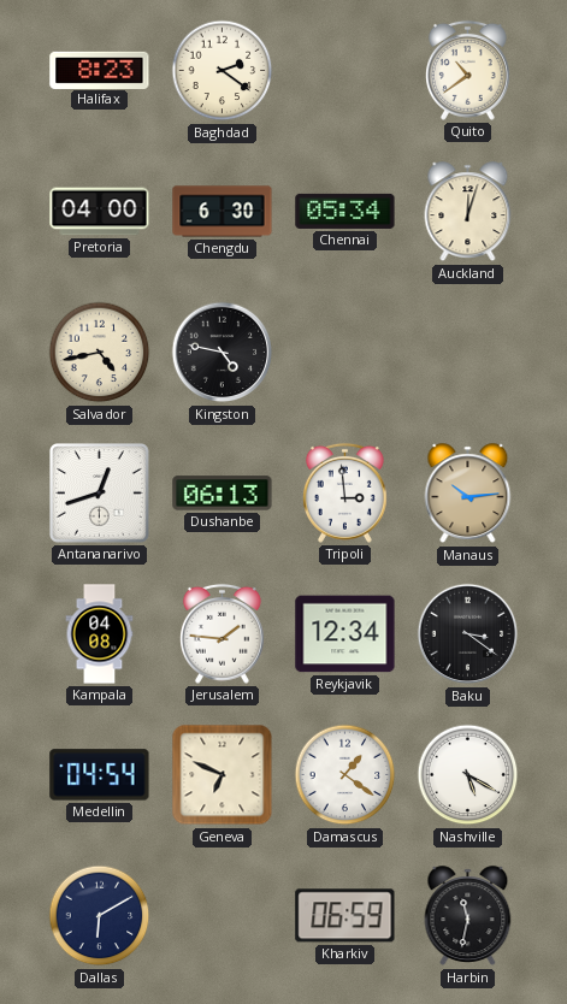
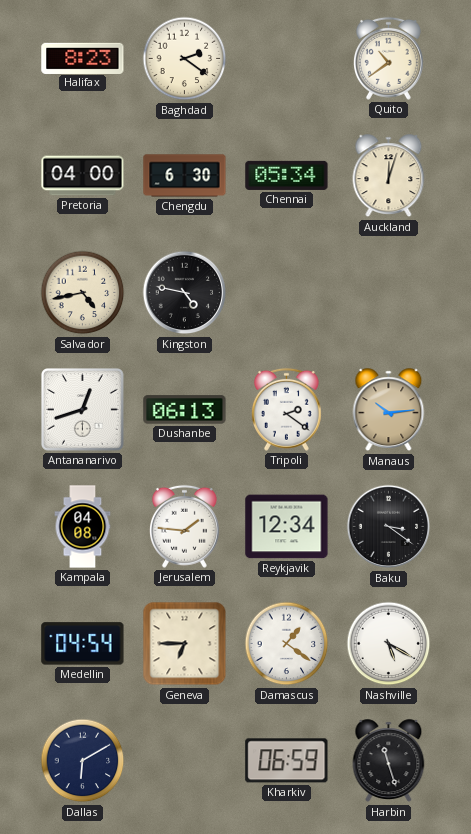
Tripoli: 2:59 -> 2:21
Geneva: 6:49 -> 6:45
Harbin: 11:32 -> 11:27
